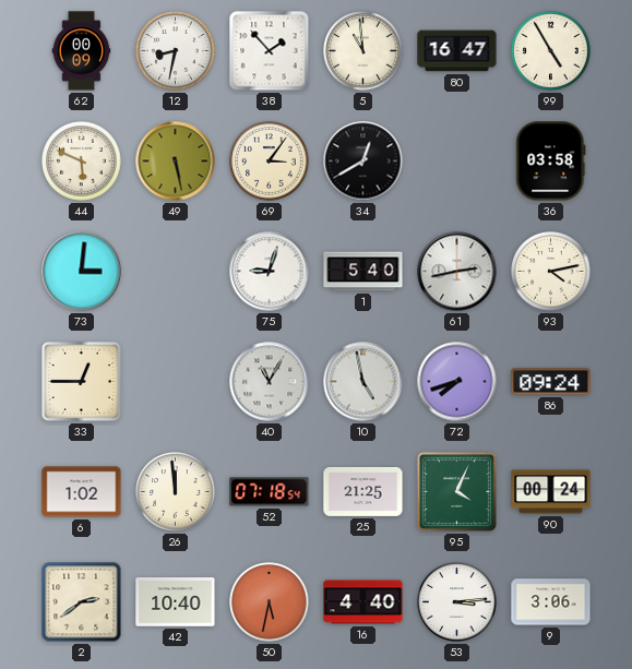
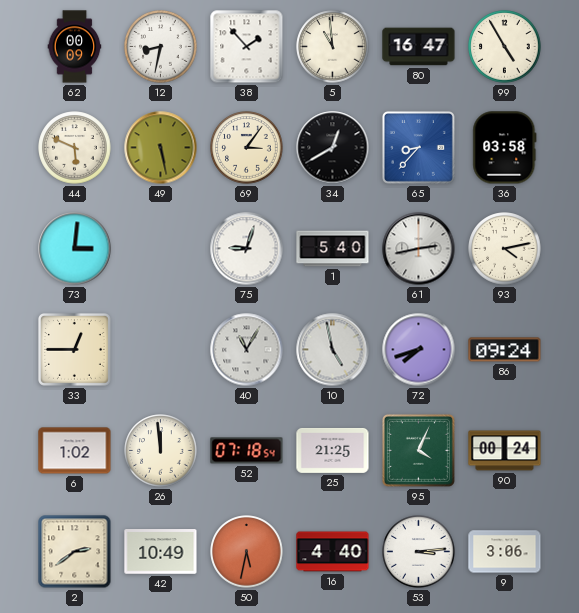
65: none -> 8:37
42: 10:40 -> 10:49
